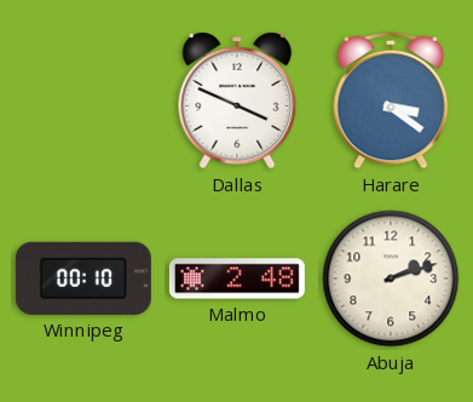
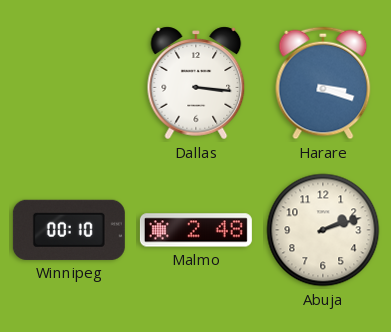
Dallas: 3:49 -> 3:16
Harare: 3:21 -> 3:18
